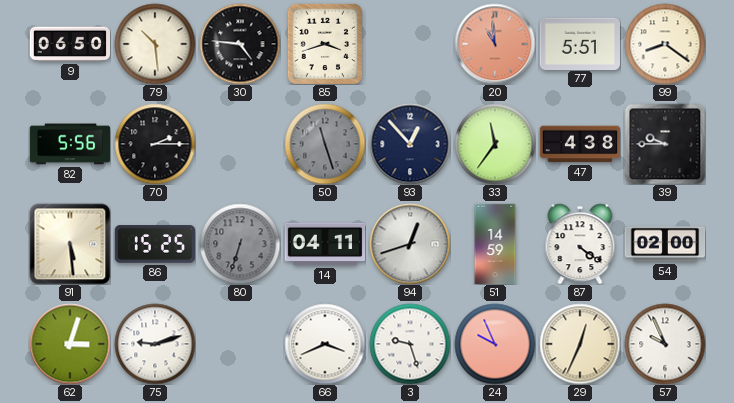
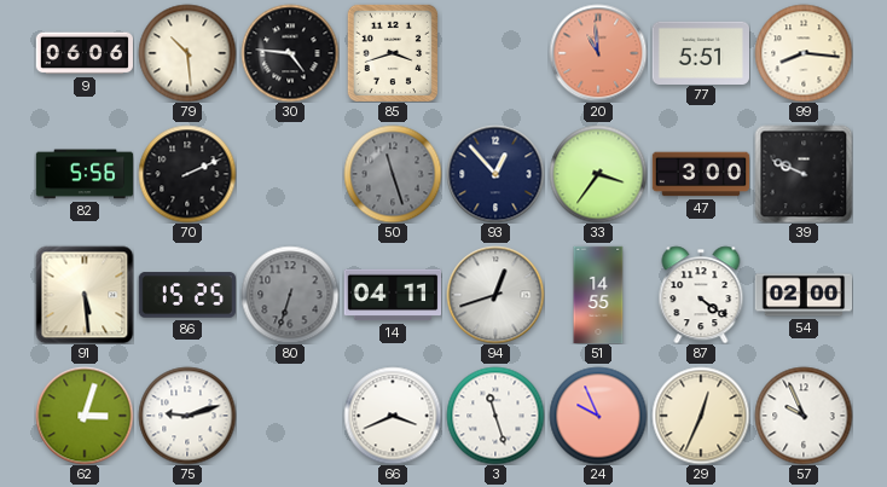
9: 06:50 -> 06:06
99: 8:21 -> 8:16
70: 2:15 -> 2:11
33: 11:36 -> 3:36
47: 4:38 -> 3:00
39: 9:45 -> 9:49
51: 14:59 -> 14:55
3: 9:27 -> 11:27
